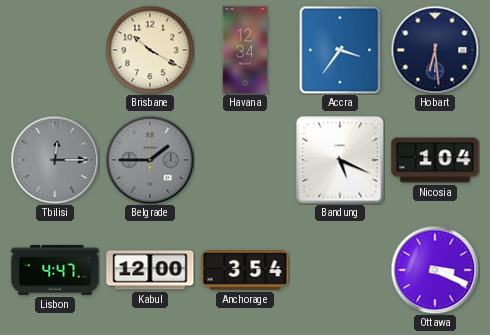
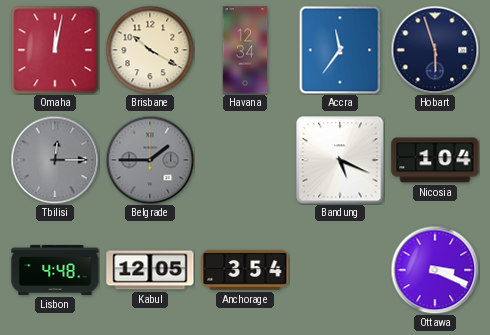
Omaha: none -> 12:02
Accra: 3:36 -> 11:36
Hobart: 6:29 -> 5:57
Lisbon: 4:47 -> 4:48
Kabul: 12:00 -> 12:05
